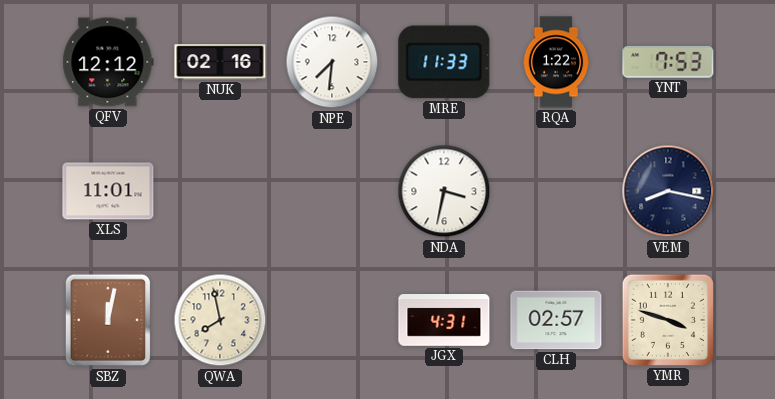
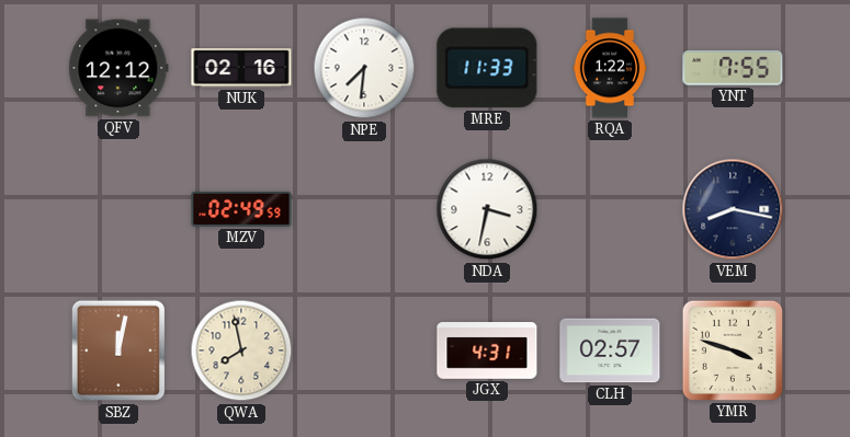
YNT: 7:53 -> 7:55
XLS: 11:01 -> none
MZV: none -> 02:49
